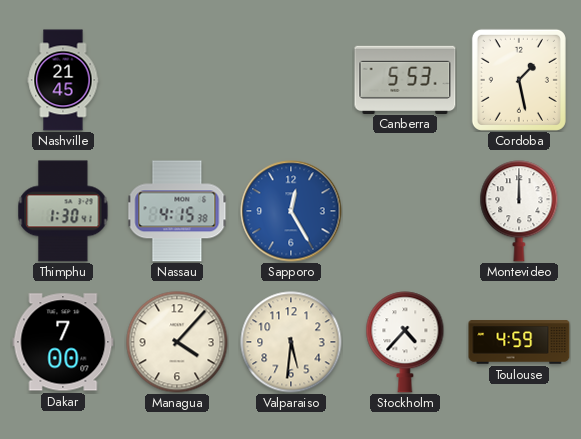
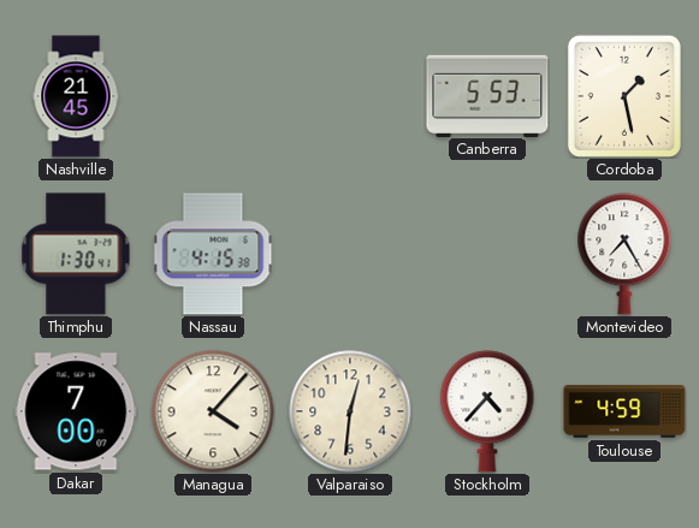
Sapporo: 12:25 -> none
Montevideo: 12:00 -> 7:25
Valparaiso: 5:31 -> 12:31
